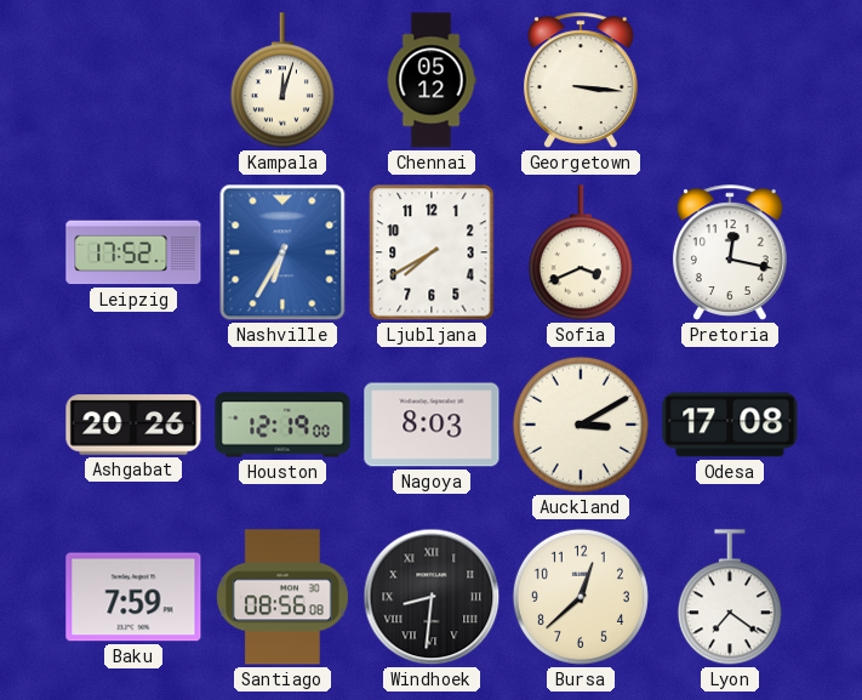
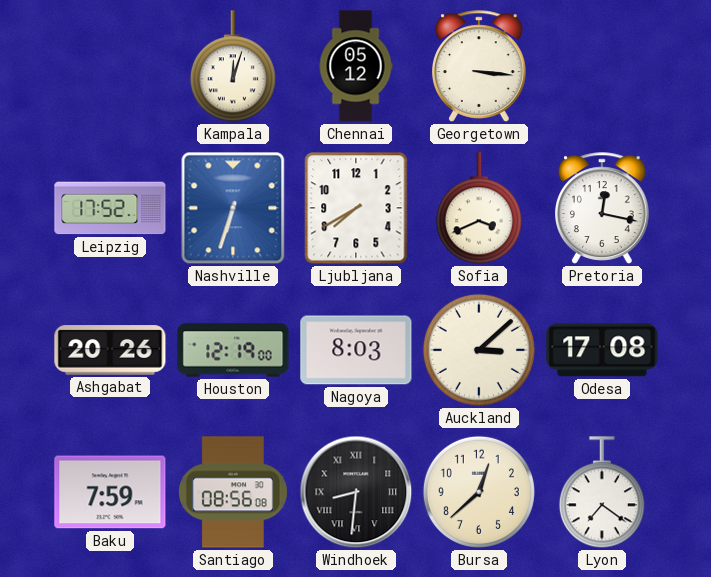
Nashville: 6:35 -> 6:33
Auckland: 3:10 -> 3:08
